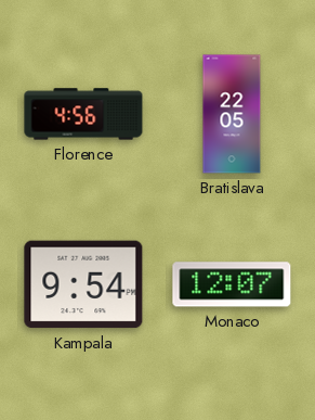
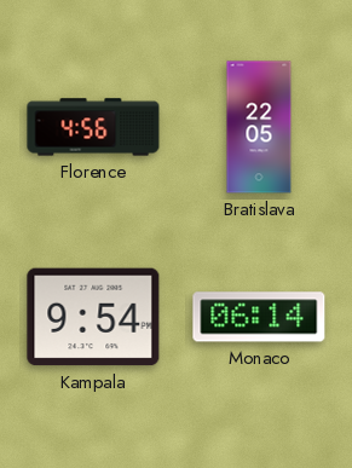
Monaco: 12:07 -> 06:14
